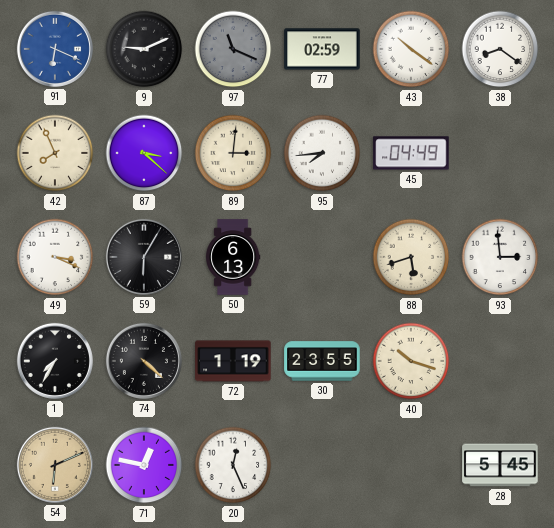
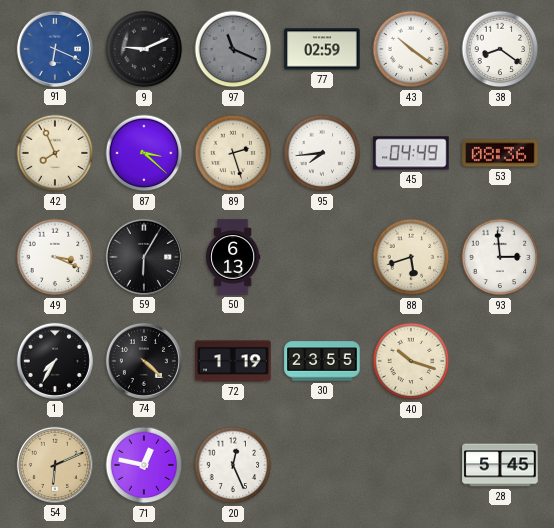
89: 3:01 -> 2:27
53: none -> 08:36
